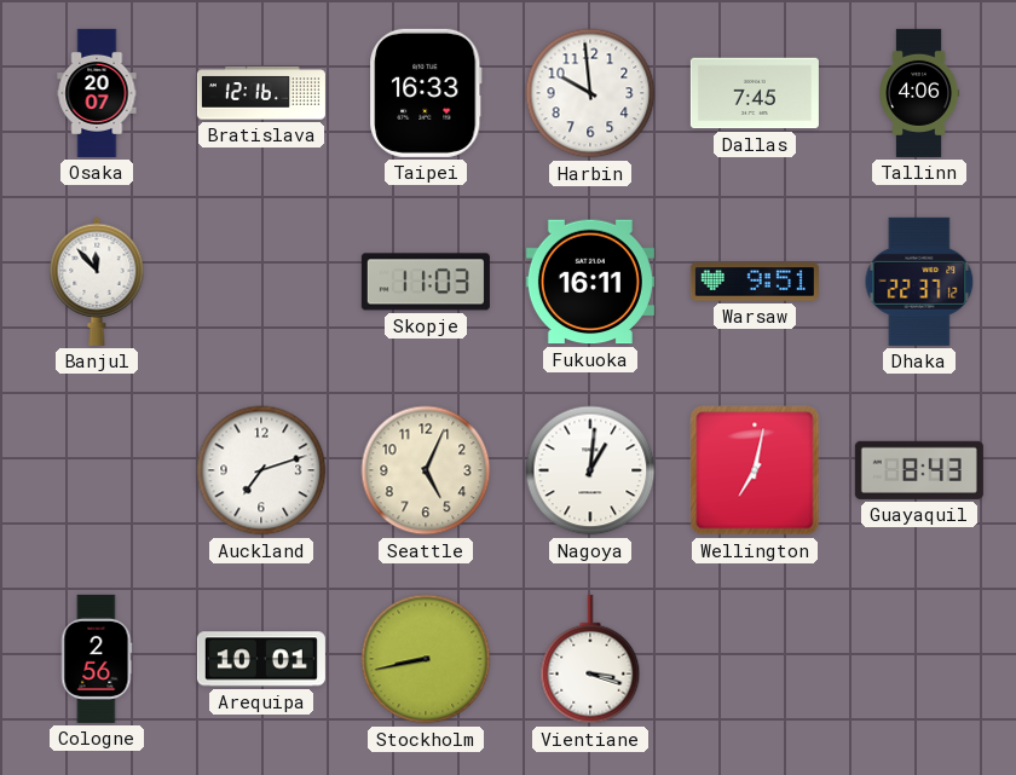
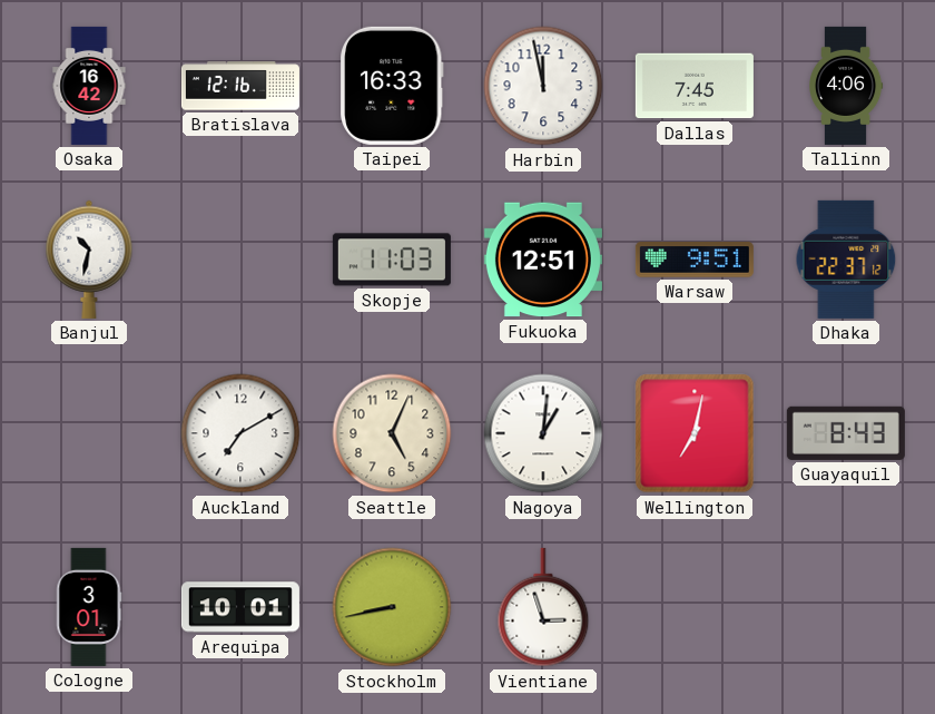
Osaka: 20:07 -> 16:42
Harbin: 9:59 -> 11:58
Banjul: 11:53 -> 10:32
Fukuoka: 16:11 -> 12:51
Auckland: 7:12 -> 7:10
Cologne: 2:56 -> 3:01
Vientiane: 3:18 -> 2:57
